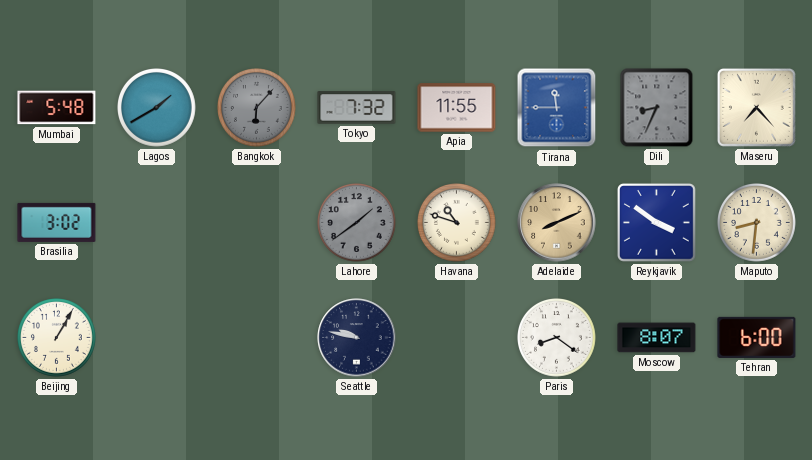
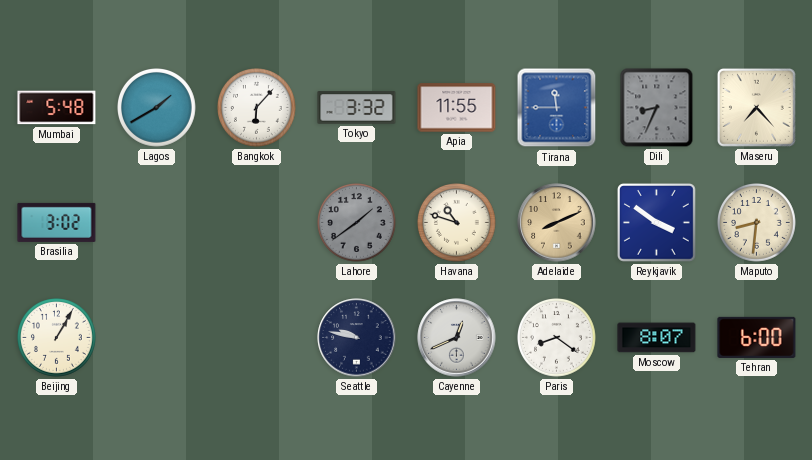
Bangkok dial: grey -> white
Tokyo: 7:32 -> 3:32
Cayenne: none -> 12:41
